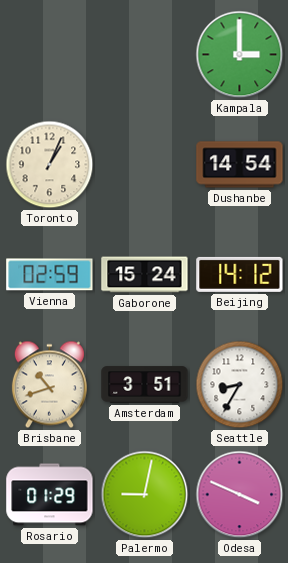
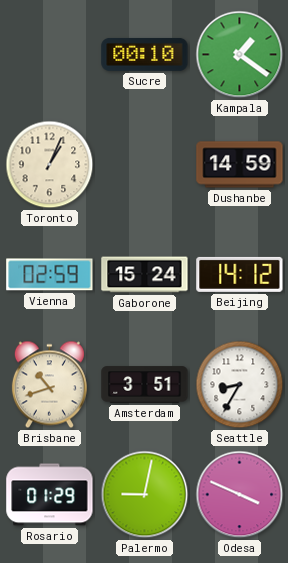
Sucre: none -> 00:10
Kampala: 3:00 -> 1:21
Dushanbe: 14:54 -> 14:59
